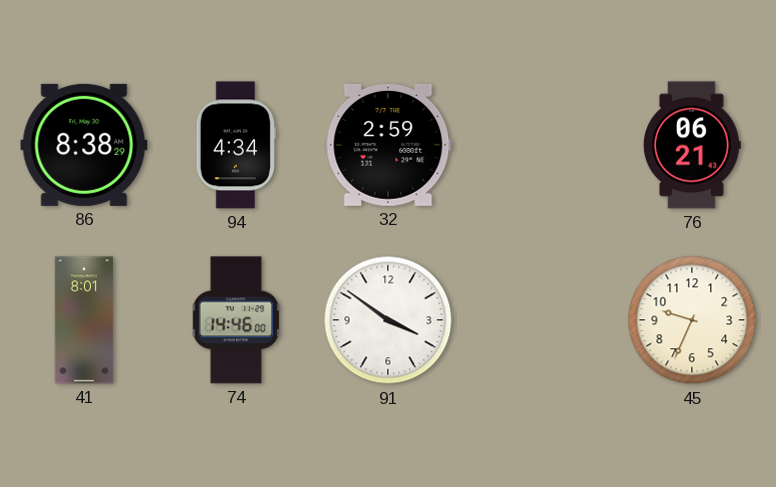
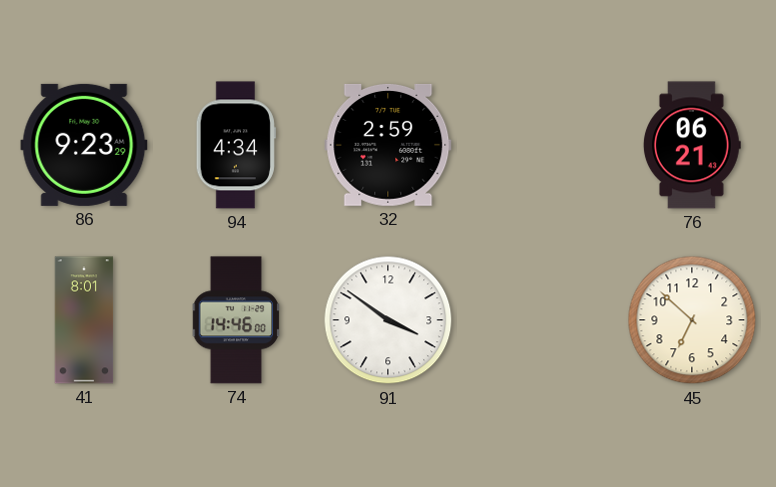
86: 8:38 -> 9:23
45: 9:34 -> 6:52
